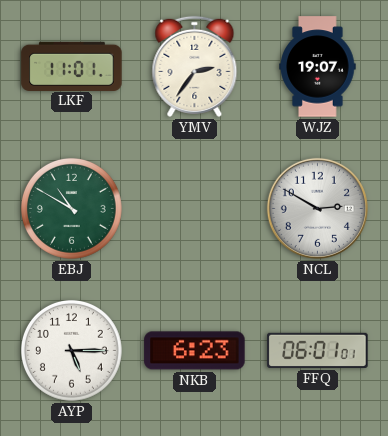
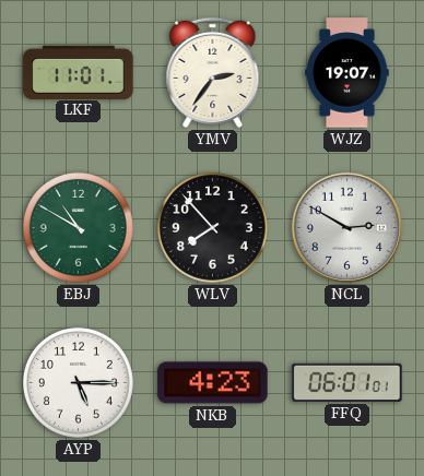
WLV: none -> 7:53
NKB: 6:23 -> 4:23
